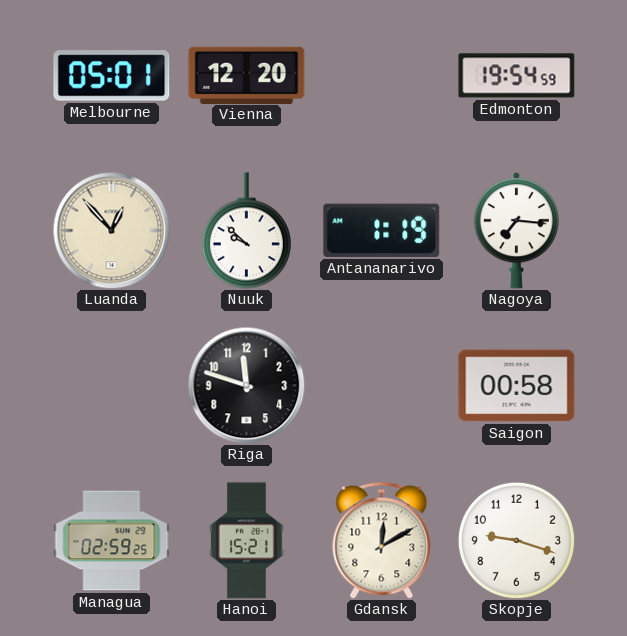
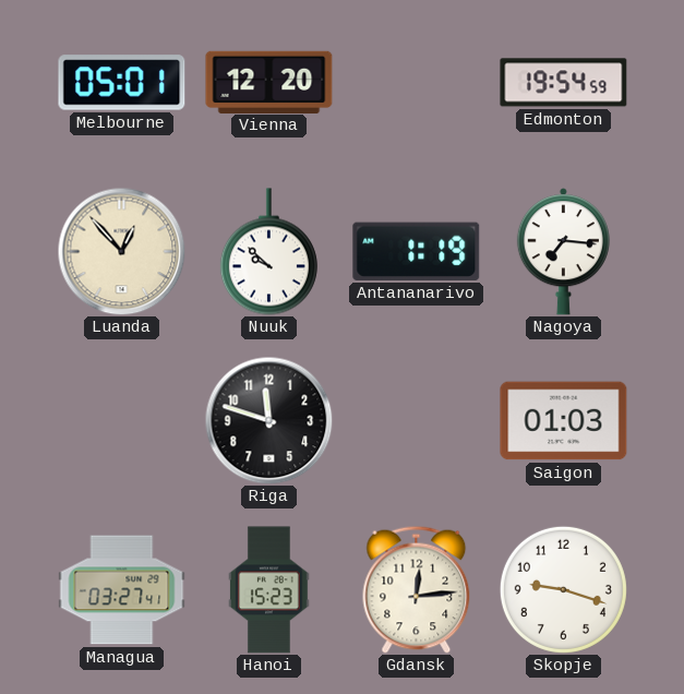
Saigon: 00:58 -> 01:03
Managua: 02:59 -> 03:27
Hanoi: 15:21 -> 15:23
Gdansk: 12:10 -> 12:14
